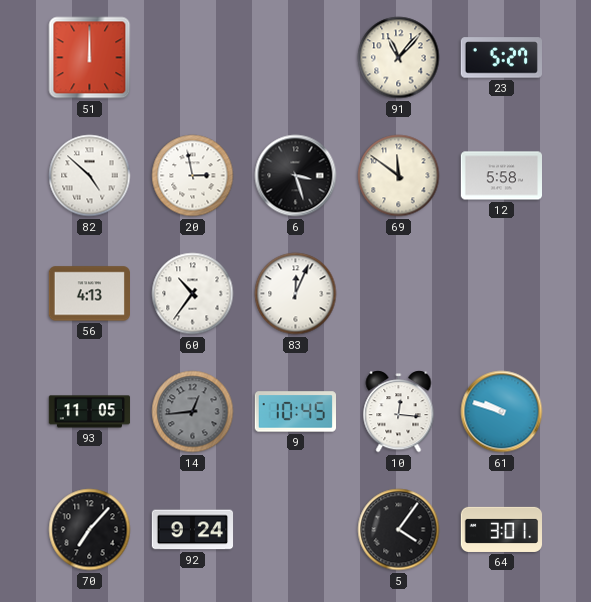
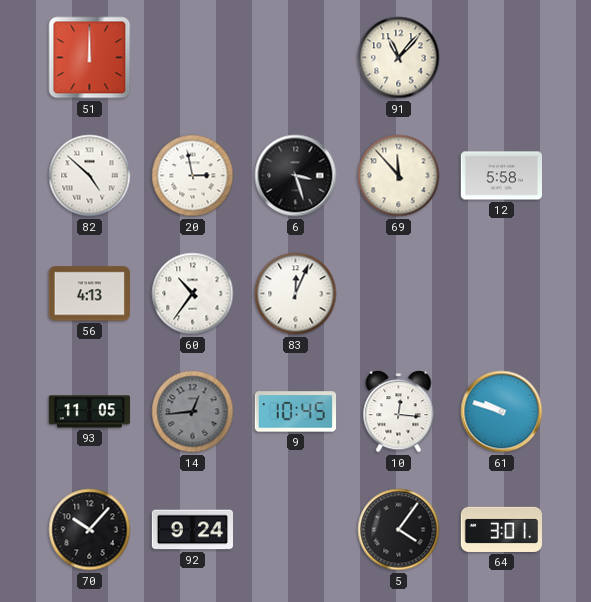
23: 5:27 -> none
69: 11:51 -> 11:53
70: 7:07 -> 10:07
